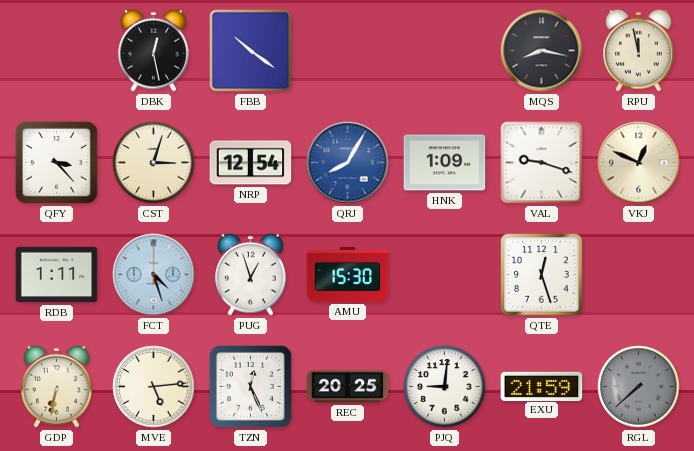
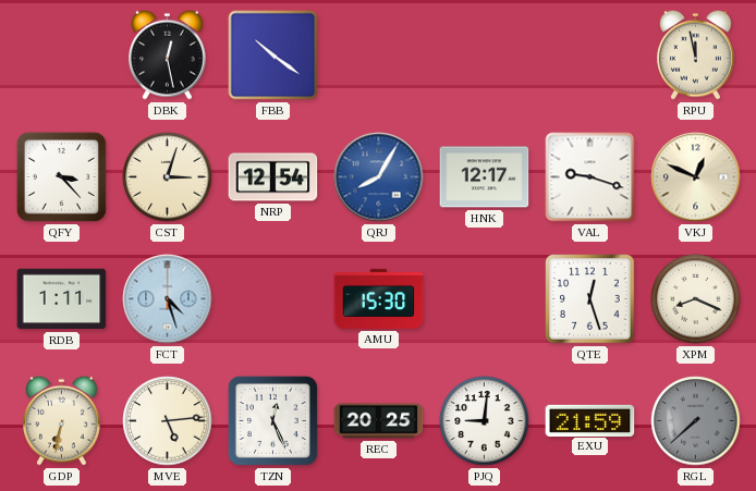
MQS: 8:17 -> none
HNK: 1:09 -> 12:17
PUG: 12:57 -> none
XPM: none -> 8:19
